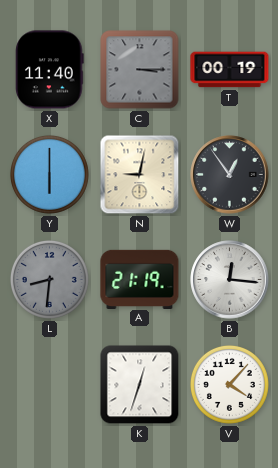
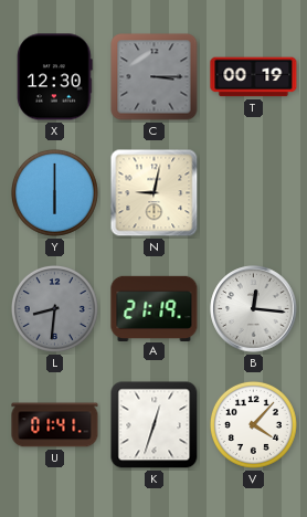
X: 11:40 -> 12:30
W: 12:54 -> none
U: none -> 01:41
